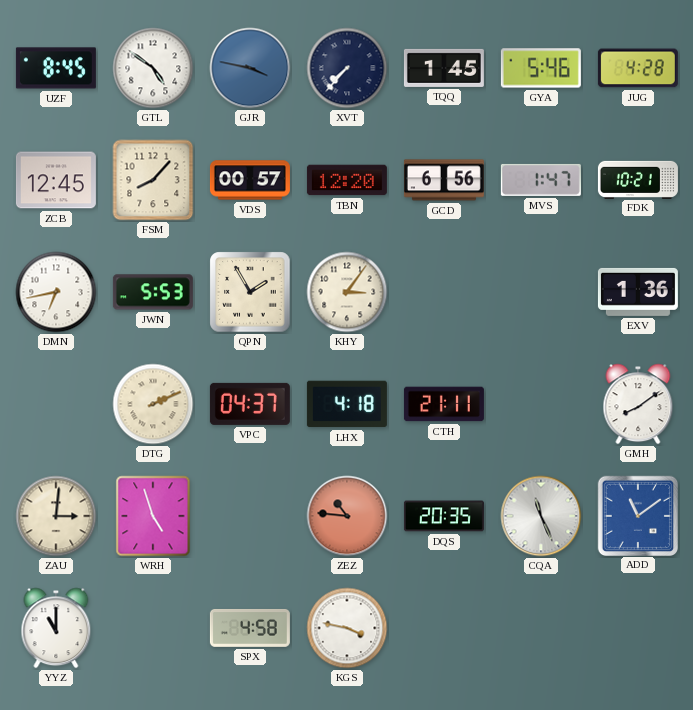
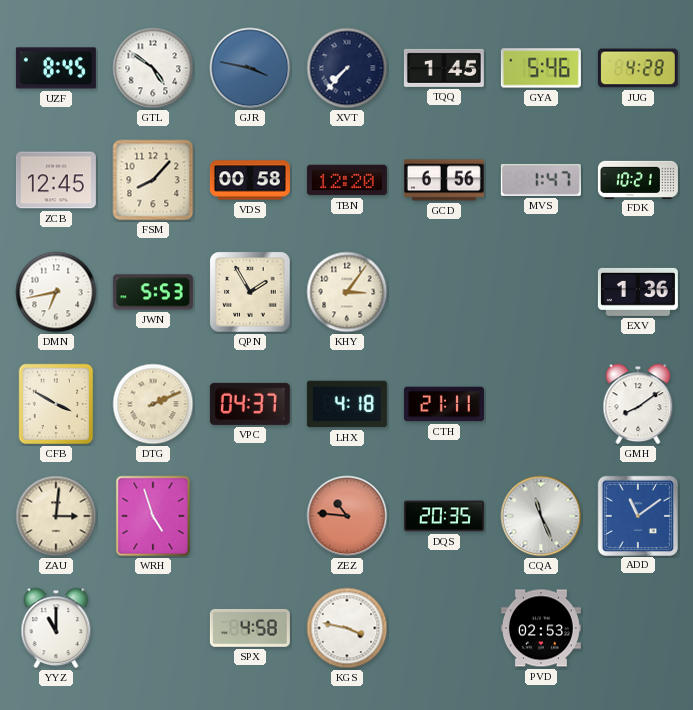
VDS: 00:57 -> 00:58
CFB: none -> 3:50
PVD: none -> 02:53
